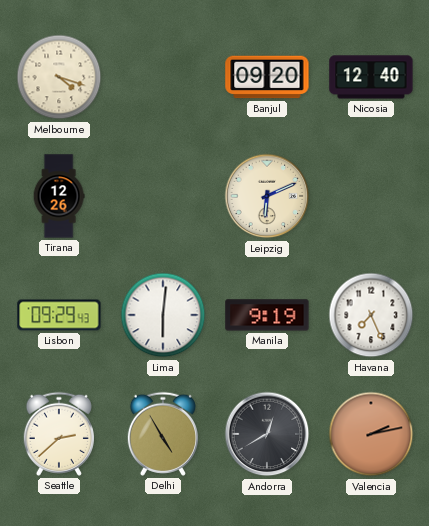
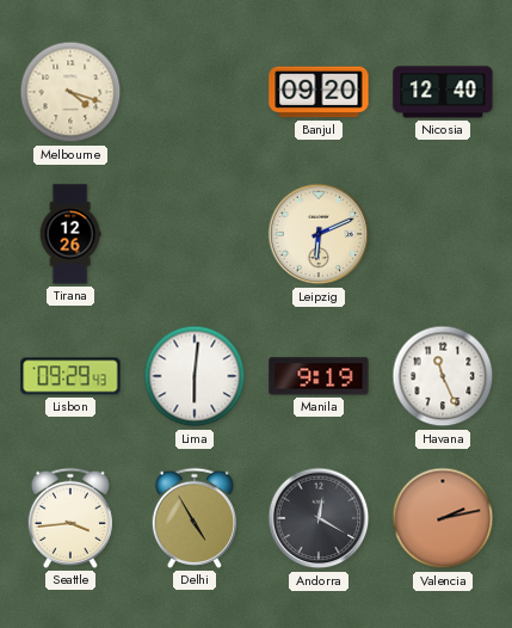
Havana: 7:26 -> 11:26
Seattle: 2:38 -> 3:44
Andorra: 12:40 -> 12:20
